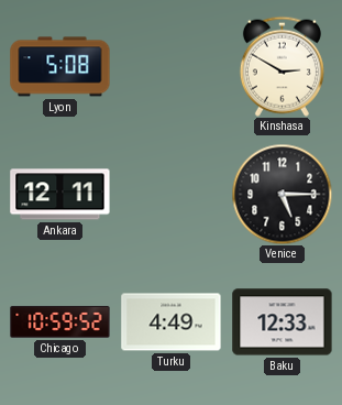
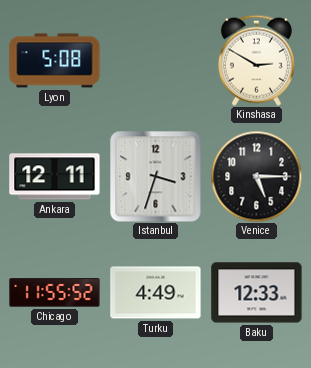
Istanbul: none -> 3:33
Chicago: 10:59 -> 11:55
